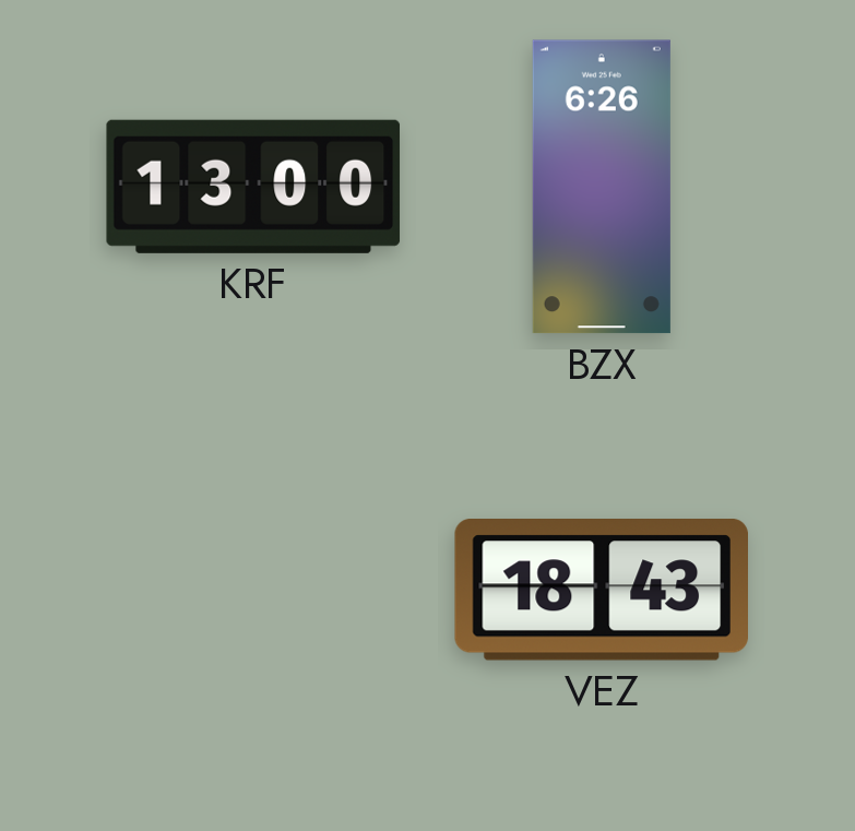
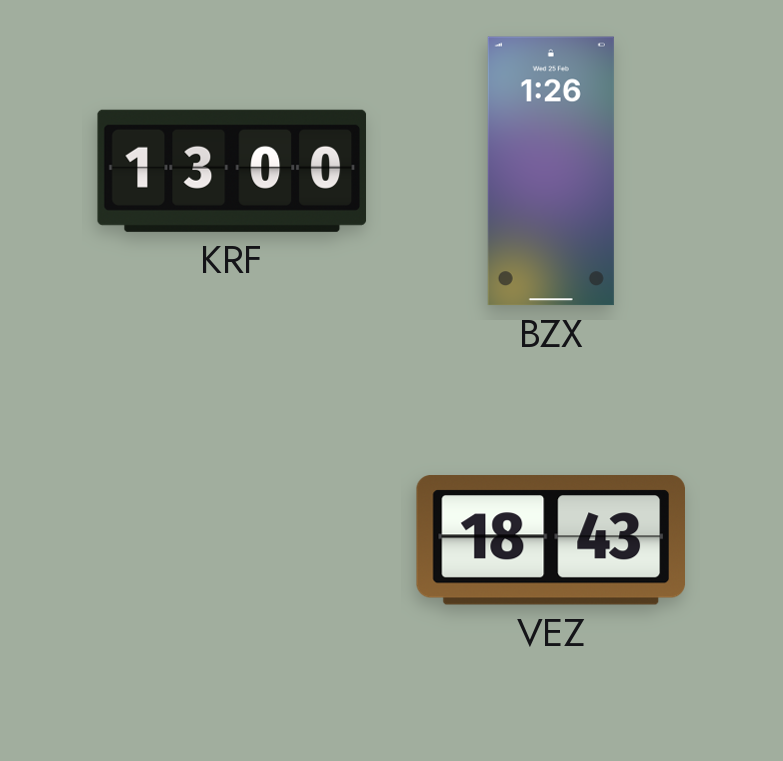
BZX: 6:26 -> 1:26
